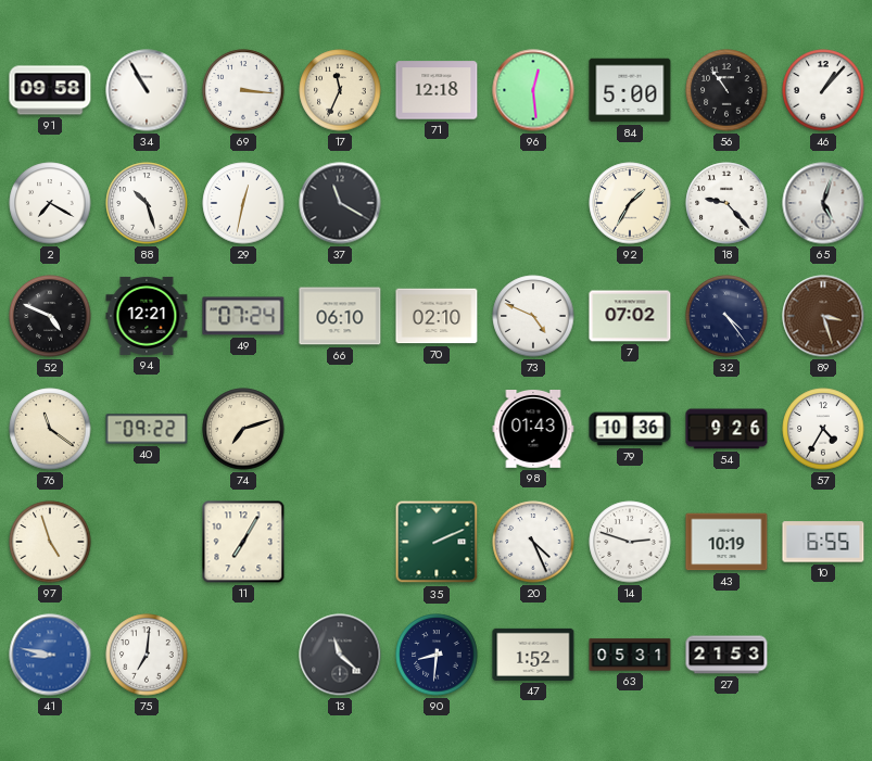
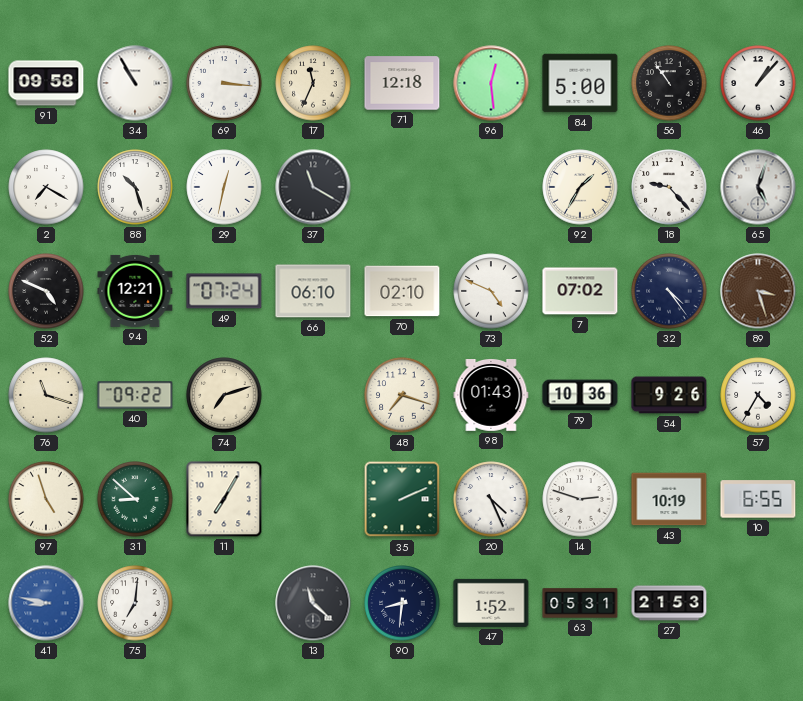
76: 11:21 -> 11:18
48: none -> 7:18
31: none -> 8:52
